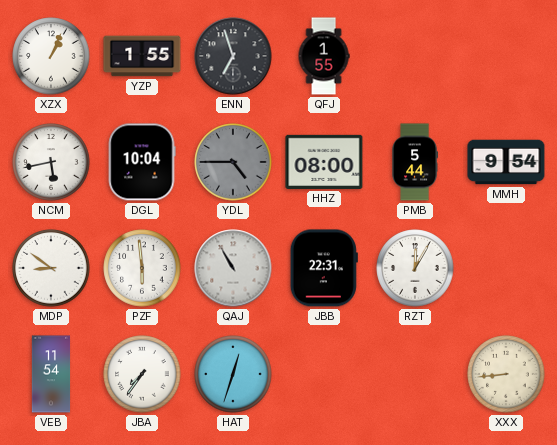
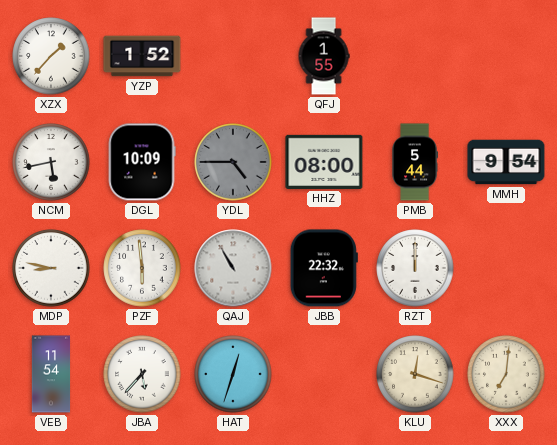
XZX: 1:04 -> 1:37
YZP: 1:55 -> 1:52
ENN: 6:57 -> none
DGL: 10:04 -> 10:09
MDP: 8:51 -> 8:47
JBB: 22:31 -> 22:32
RZT: 12:05 -> 12:00
JBA: 7:36 -> 5:37
KLU: none -> 12:18
XXX: 8:44 -> 7:01
